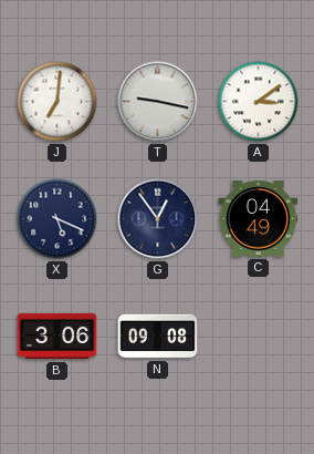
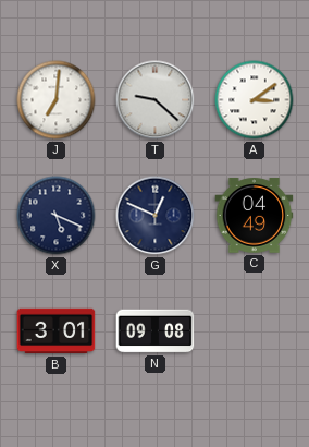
T: 9:17 -> 9:22
G: 12:54 -> 12:49
B: 3:06 -> 3:01
